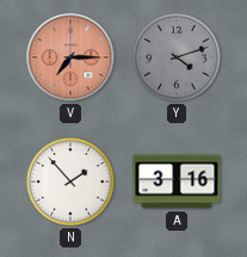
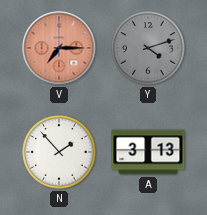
A: 3:16 -> 3:13
